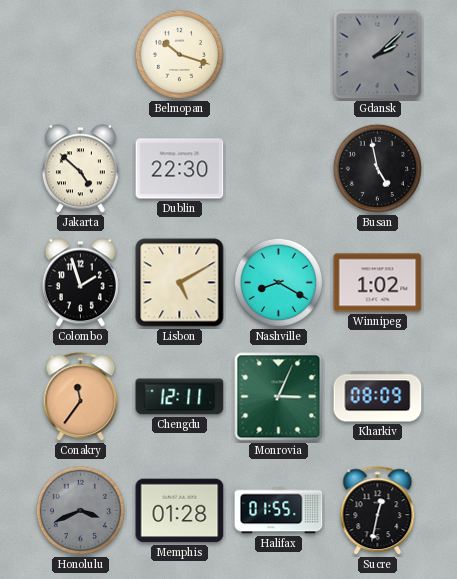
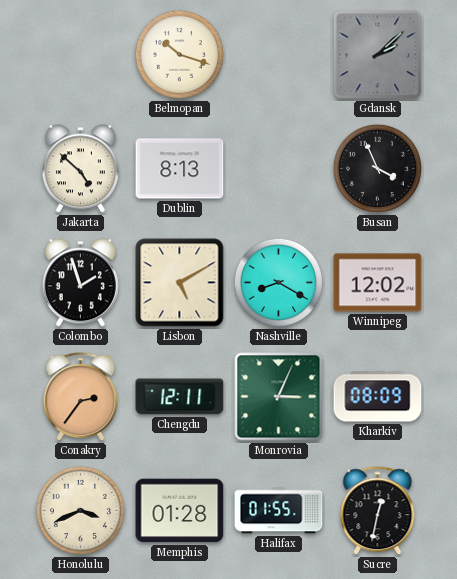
Dublin: 22:30 -> 8:13
Busan: 4:58 -> 3:56
Winnipeg: 1:02 -> 12:02
Conakry: 11:36 -> 2:36
Honolulu dial: grey -> cream
